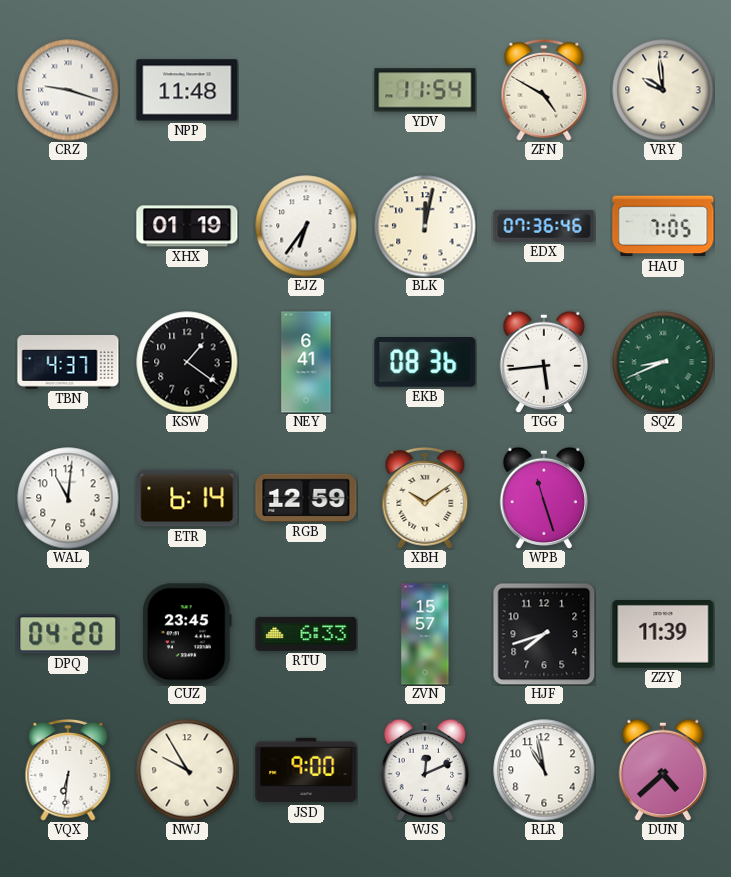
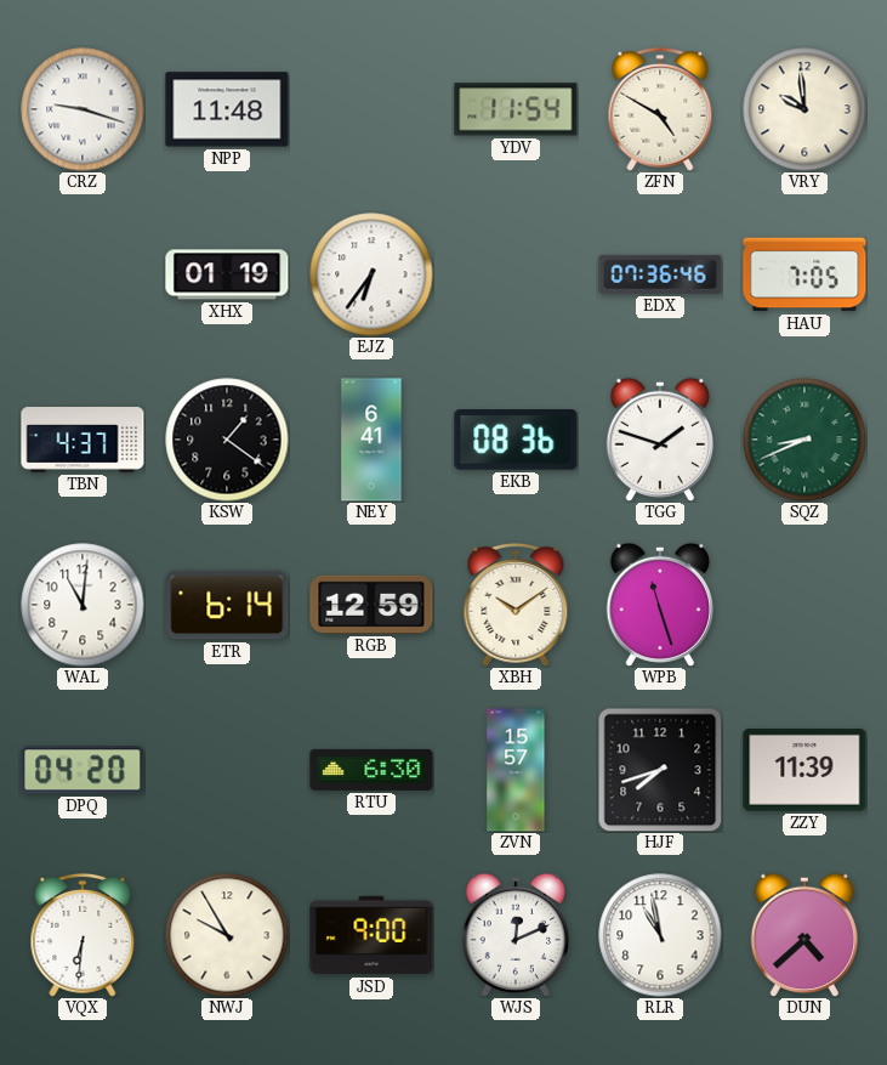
BLK: 12:02 -> none
TGG: 5:44 -> 1:48
CUZ: 23:45 -> none
RTU: 6:33 -> 6:30
